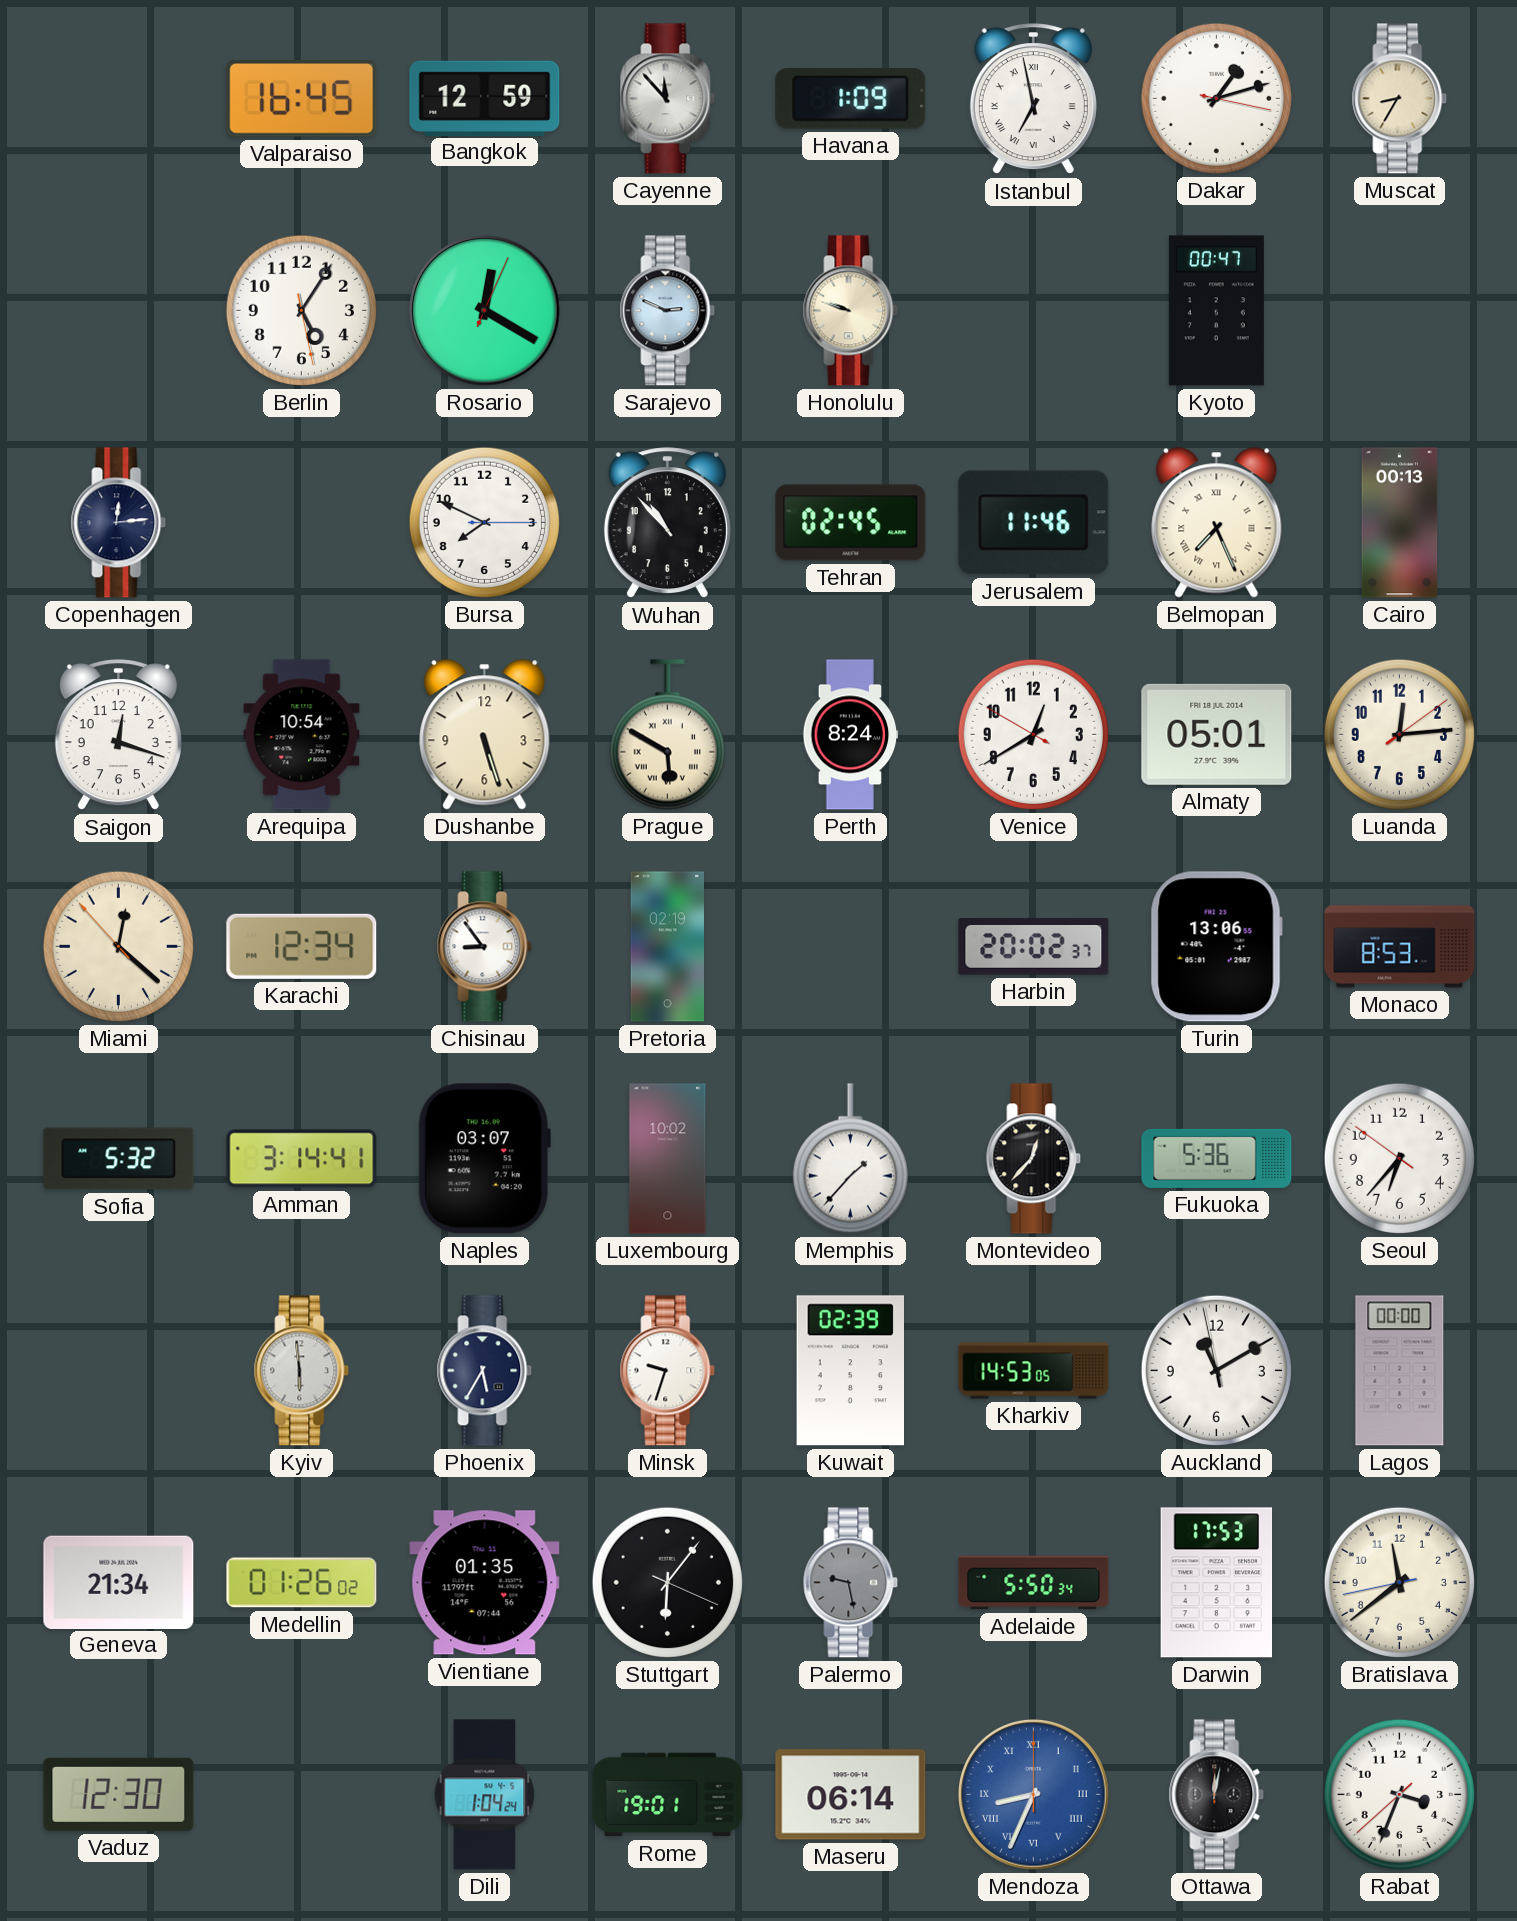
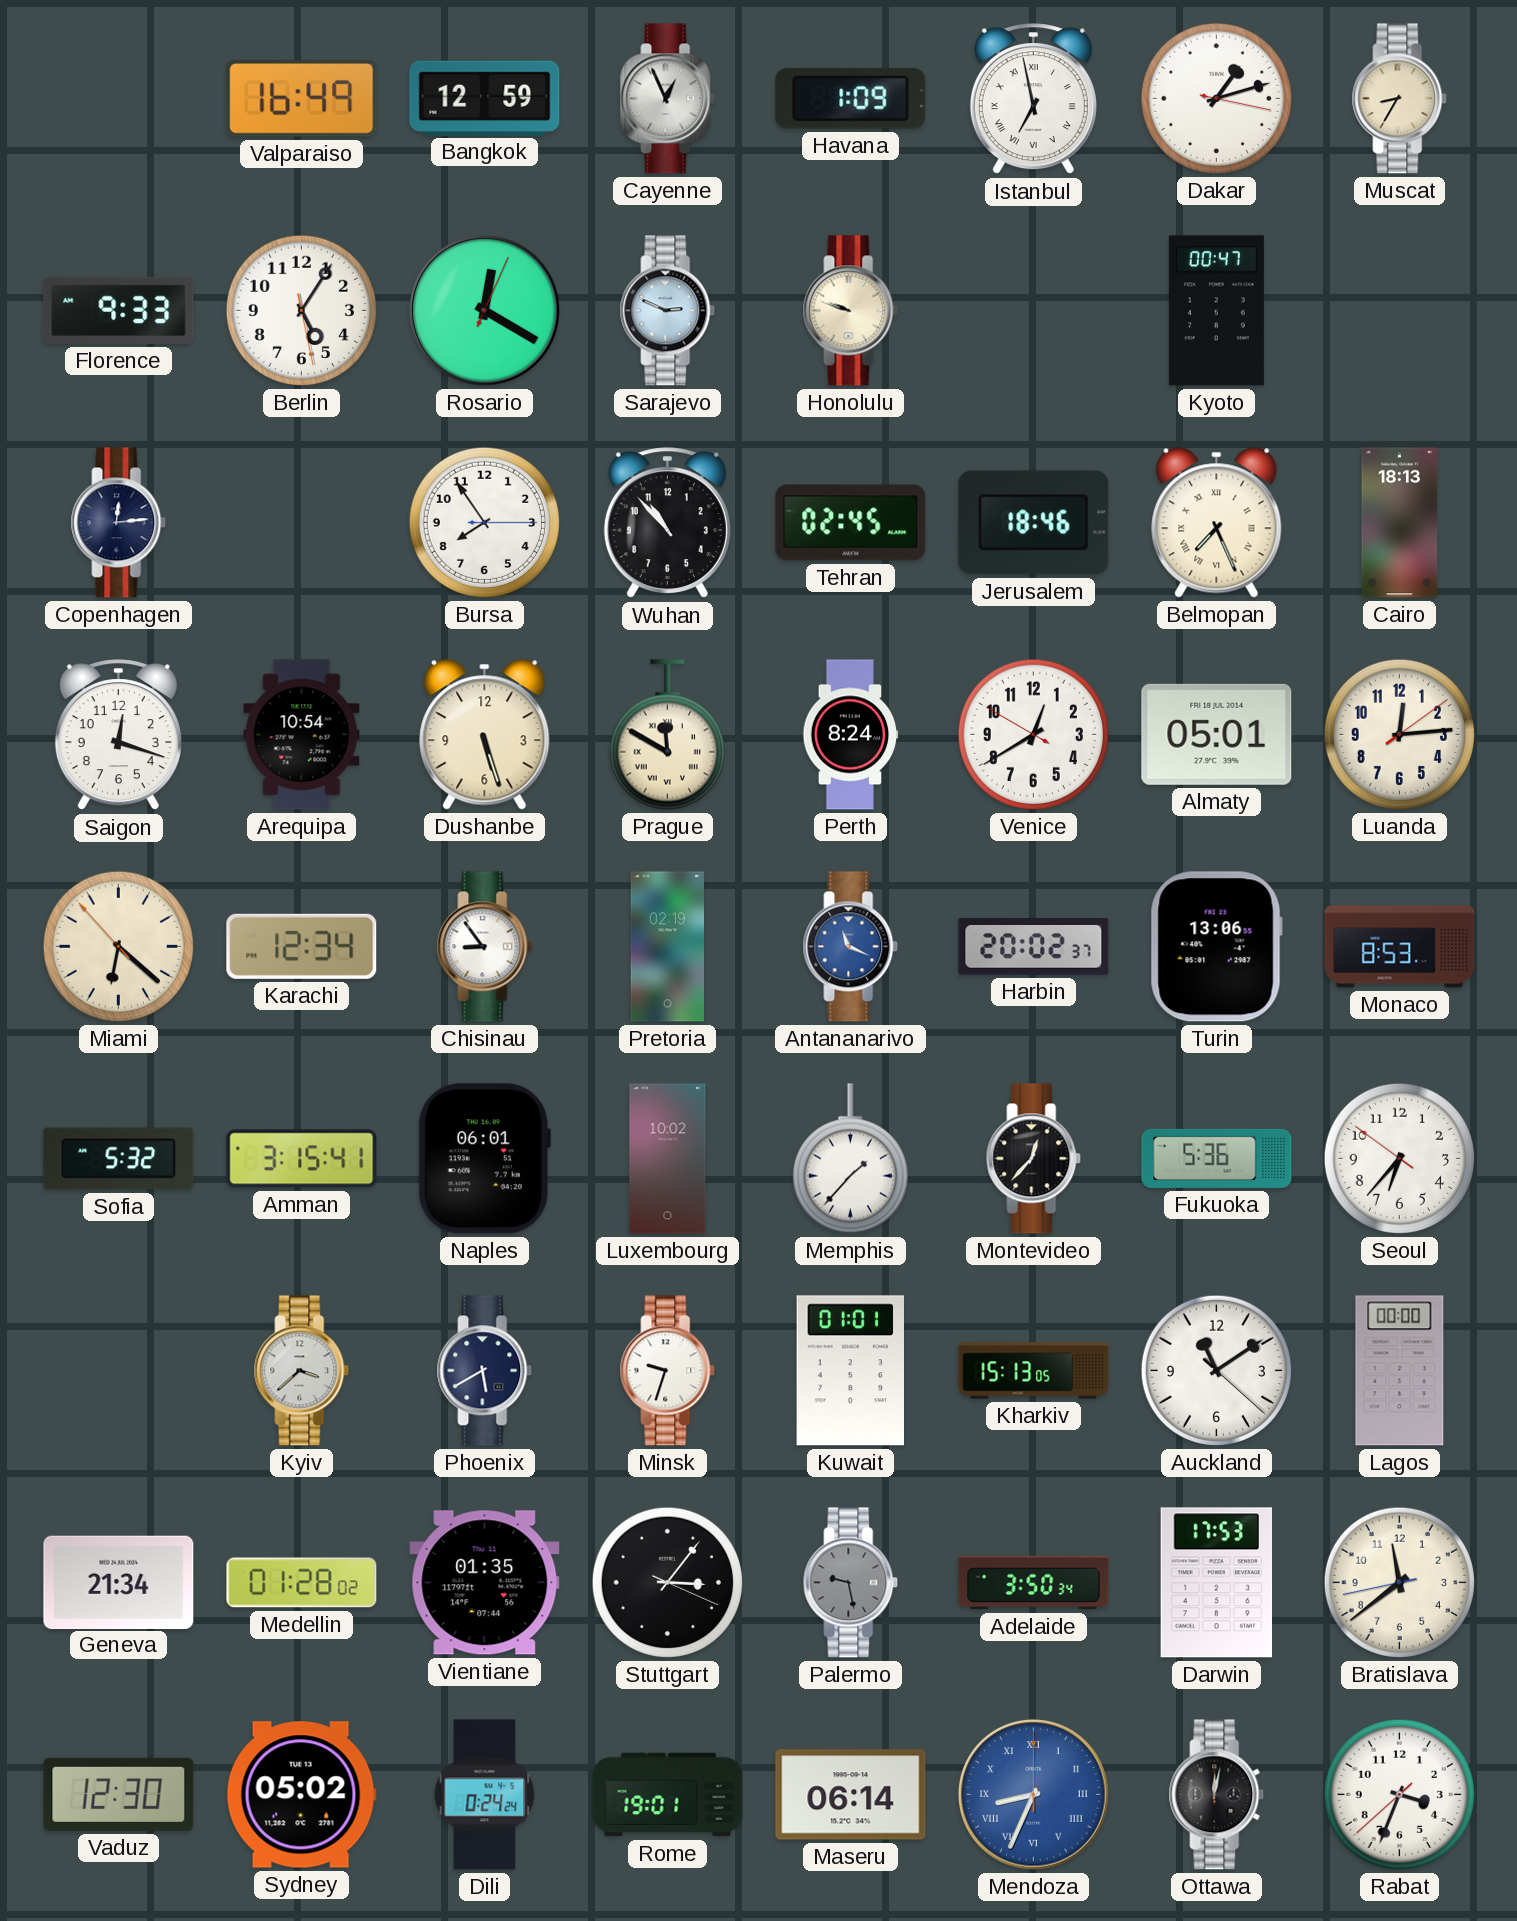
Valparaiso: 16:45 -> 16:49
Cayenne: 11:53 -> 12:56
Florence: none -> 9:33
Bursa: 7:49 -> 7:54
Jerusalem: 11:46 -> 18:46
Cairo: 00:13 -> 18:13
Prague: 5:50 -> 11:50
Miami: 12:21 -> 6:21
Antananarivo: none -> 11:19
Amman: 3:14 -> 3:15
Naples: 03:07 -> 06:01
Kyiv: 5:59 -> 3:38
Phoenix: 5:35 -> 5:40
Kuwait: 02:39 -> 01:01
Kharkiv: 14:53 -> 15:13
Auckland: 11:09:58 -> 11:09:22
Medellin: 01:26 -> 01:28
Stuttgart: 6:06 -> 3:06
Adelaide: 5:50 -> 3:50
Sydney: none -> 05:02
Dili: 1:04 -> 0:24
